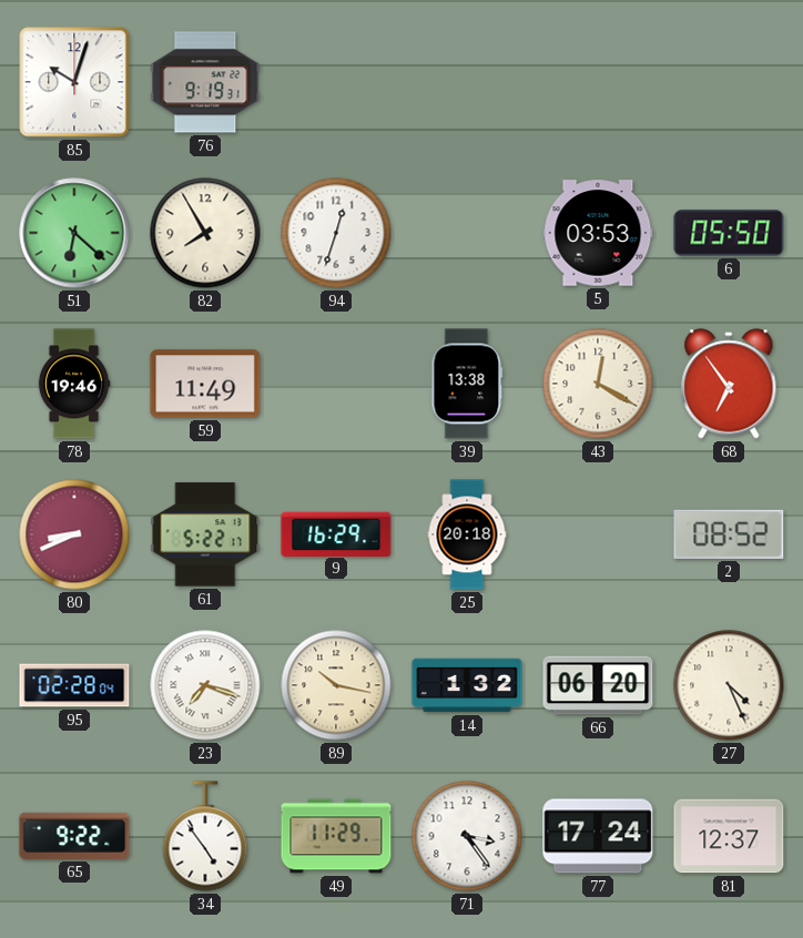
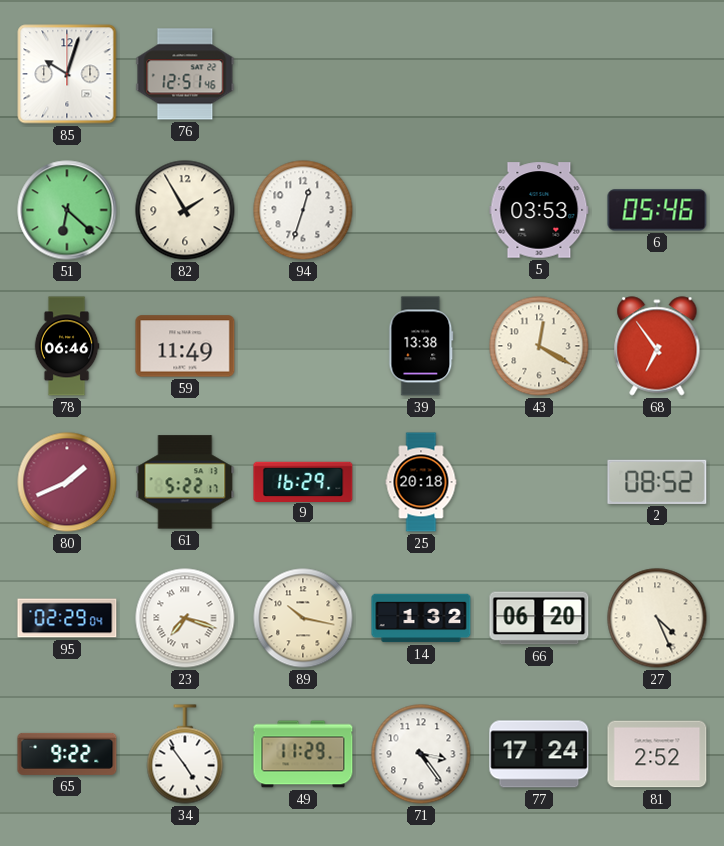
76: 9:19 -> 12:51
82: 7:55 -> 1:55
6: 05:50 -> 05:46
78: 19:46 -> 06:46
80: 8:41 -> 1:41
95: 02:28 -> 02:29
81: 12:37 -> 2:52
